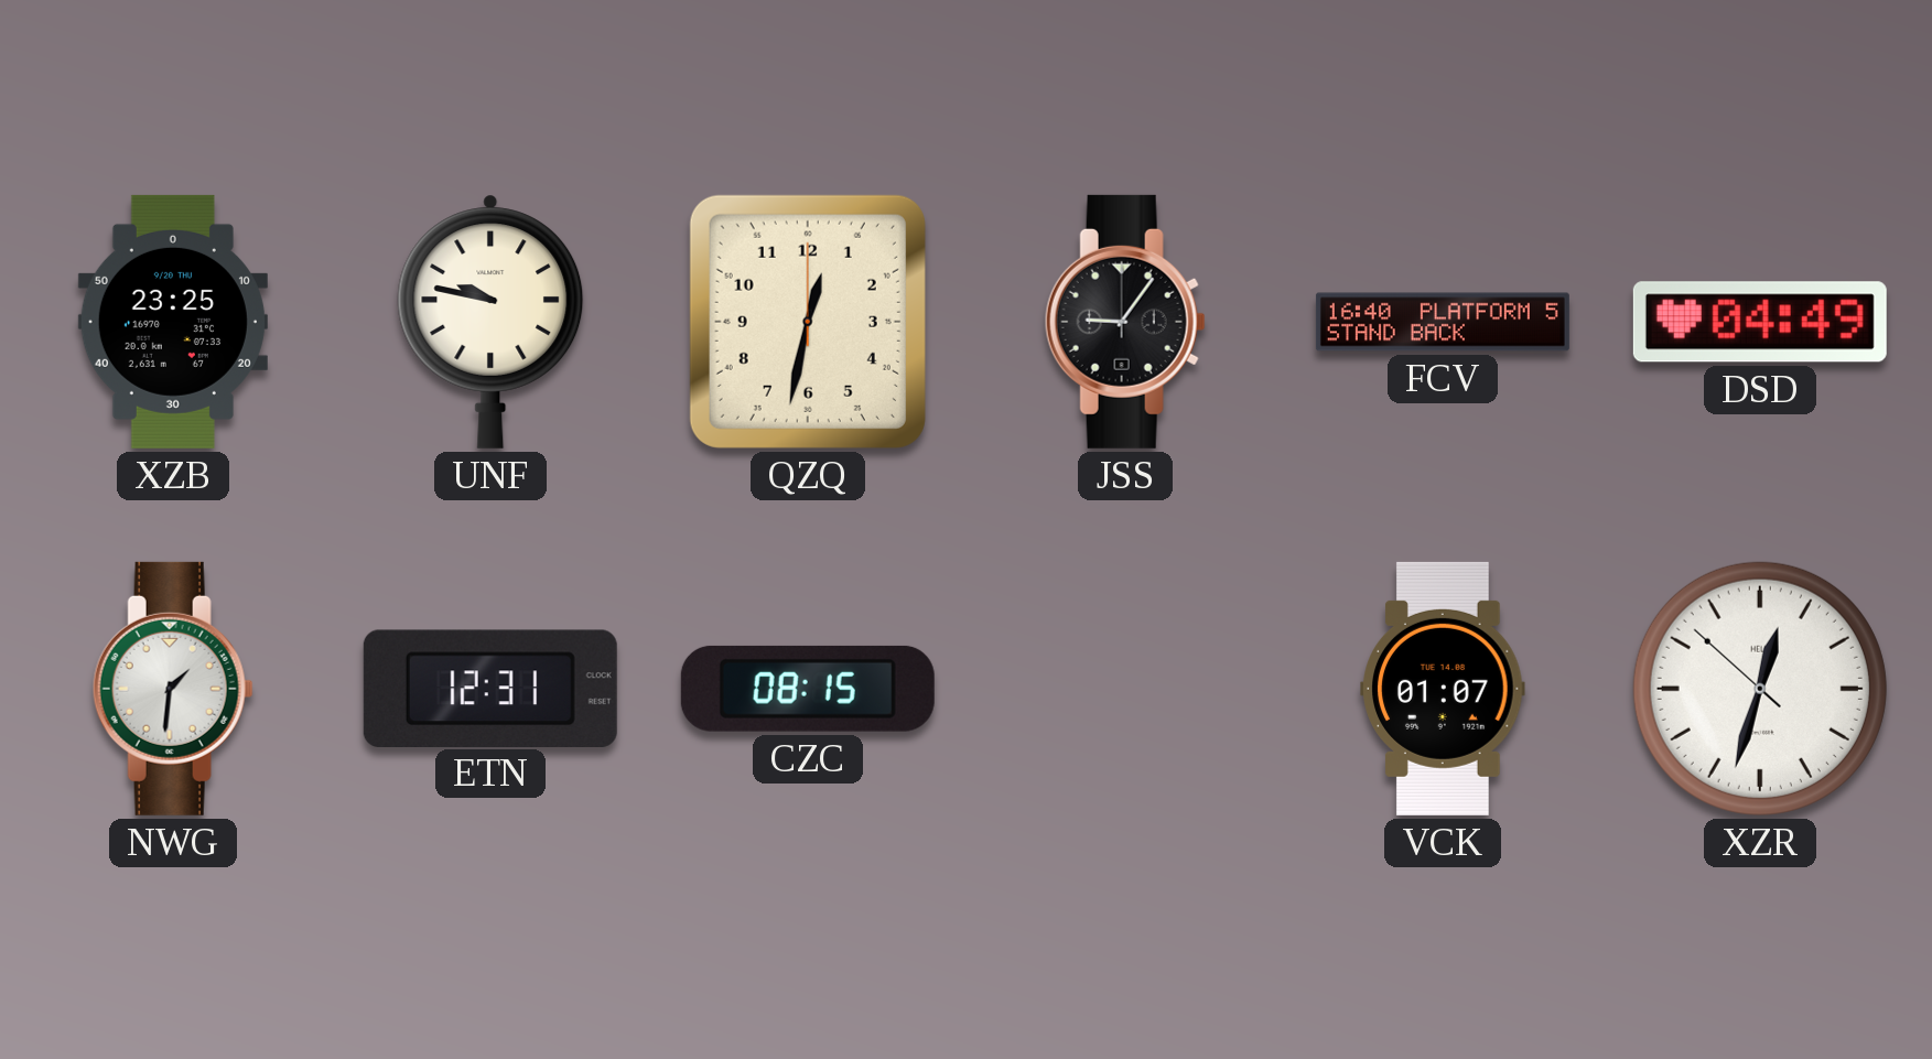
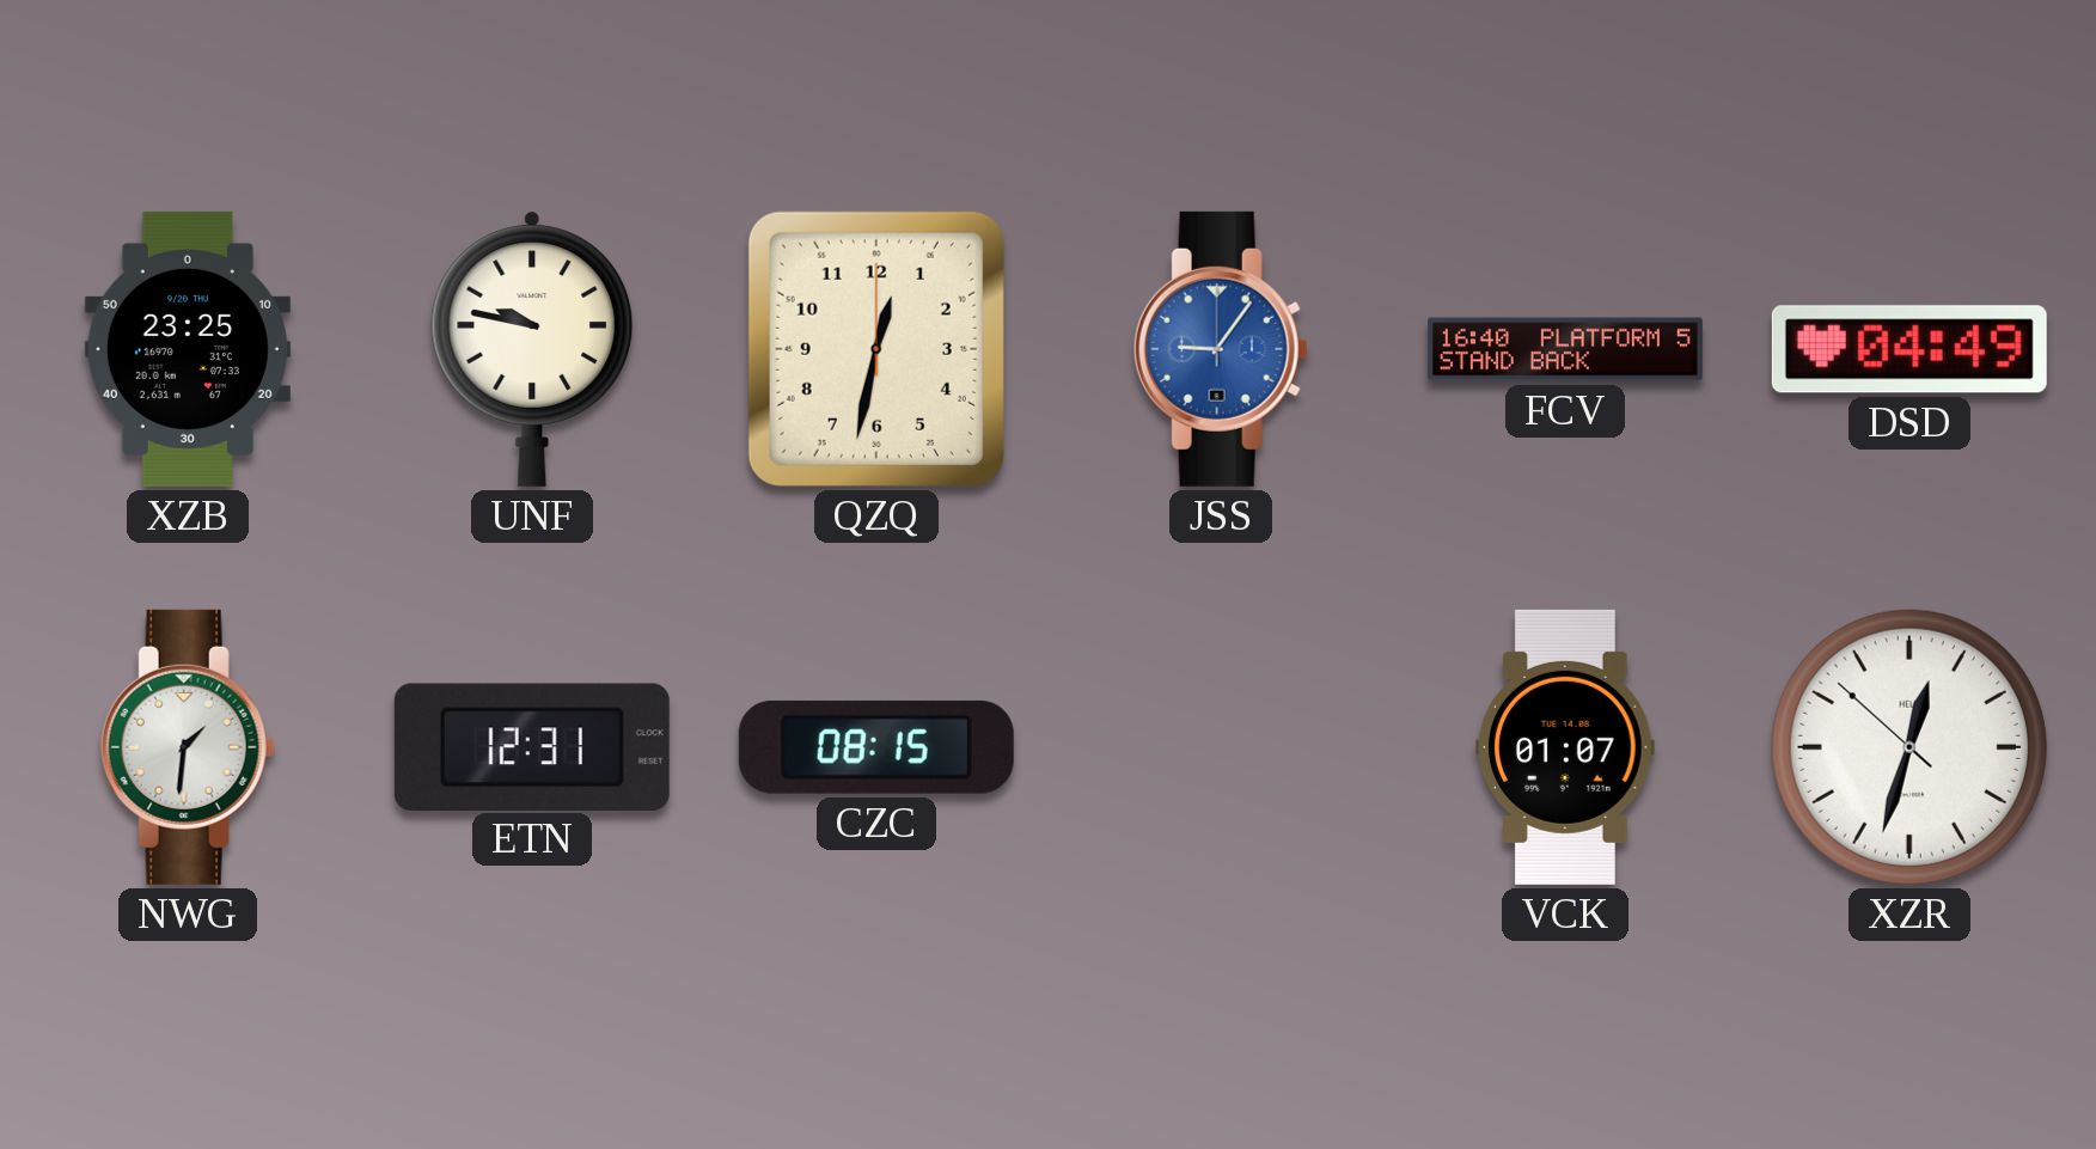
JSS dial: black -> blue
